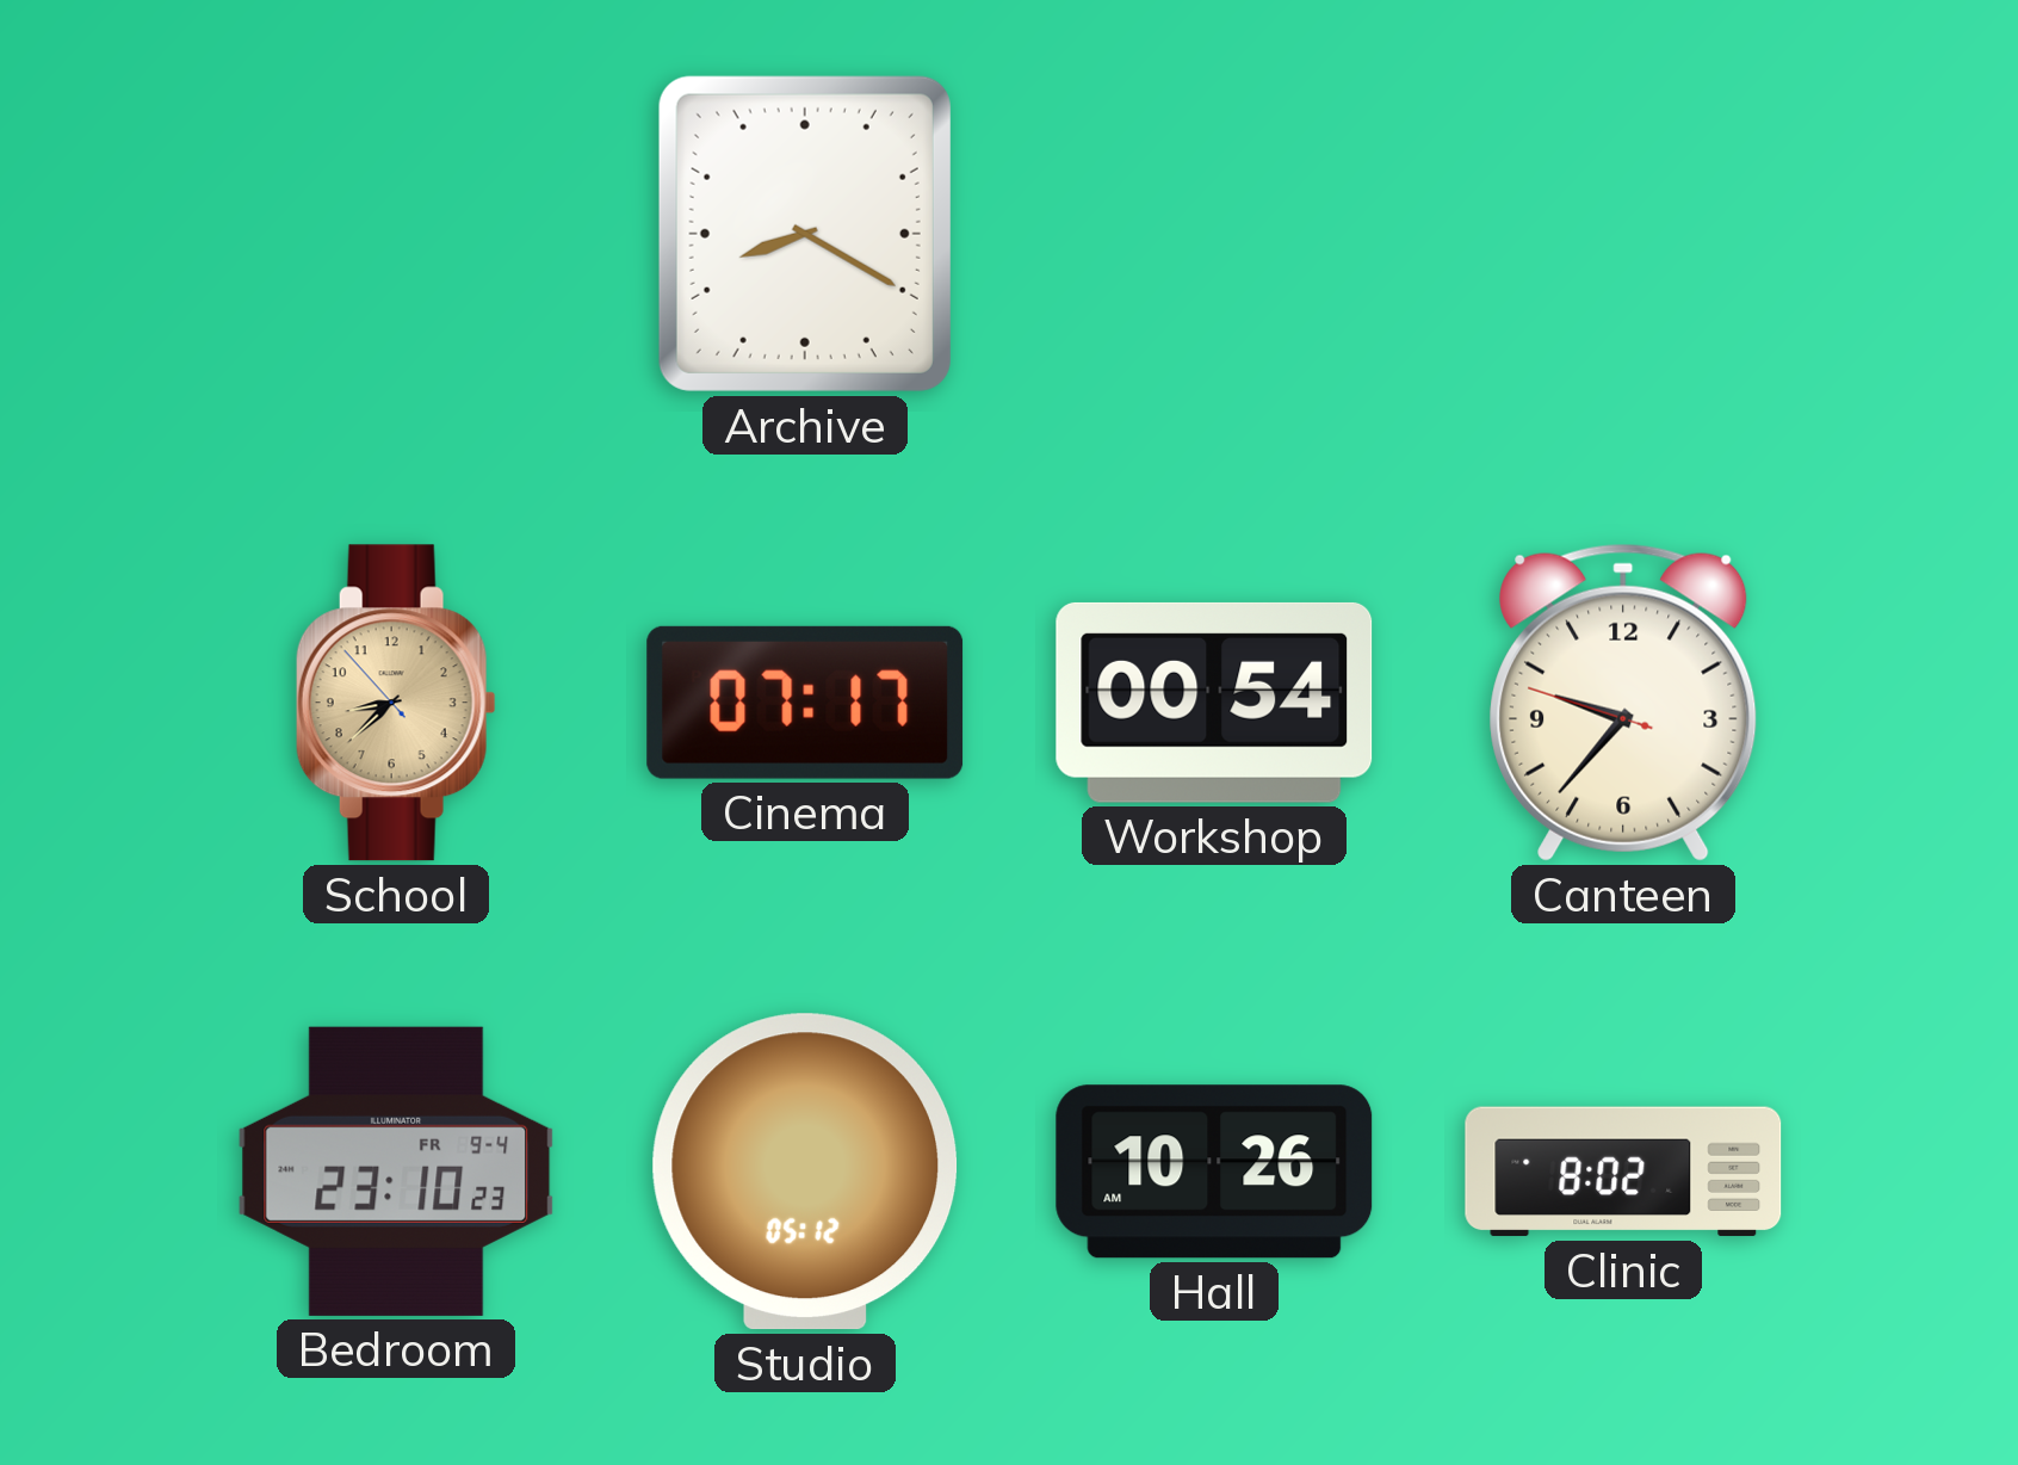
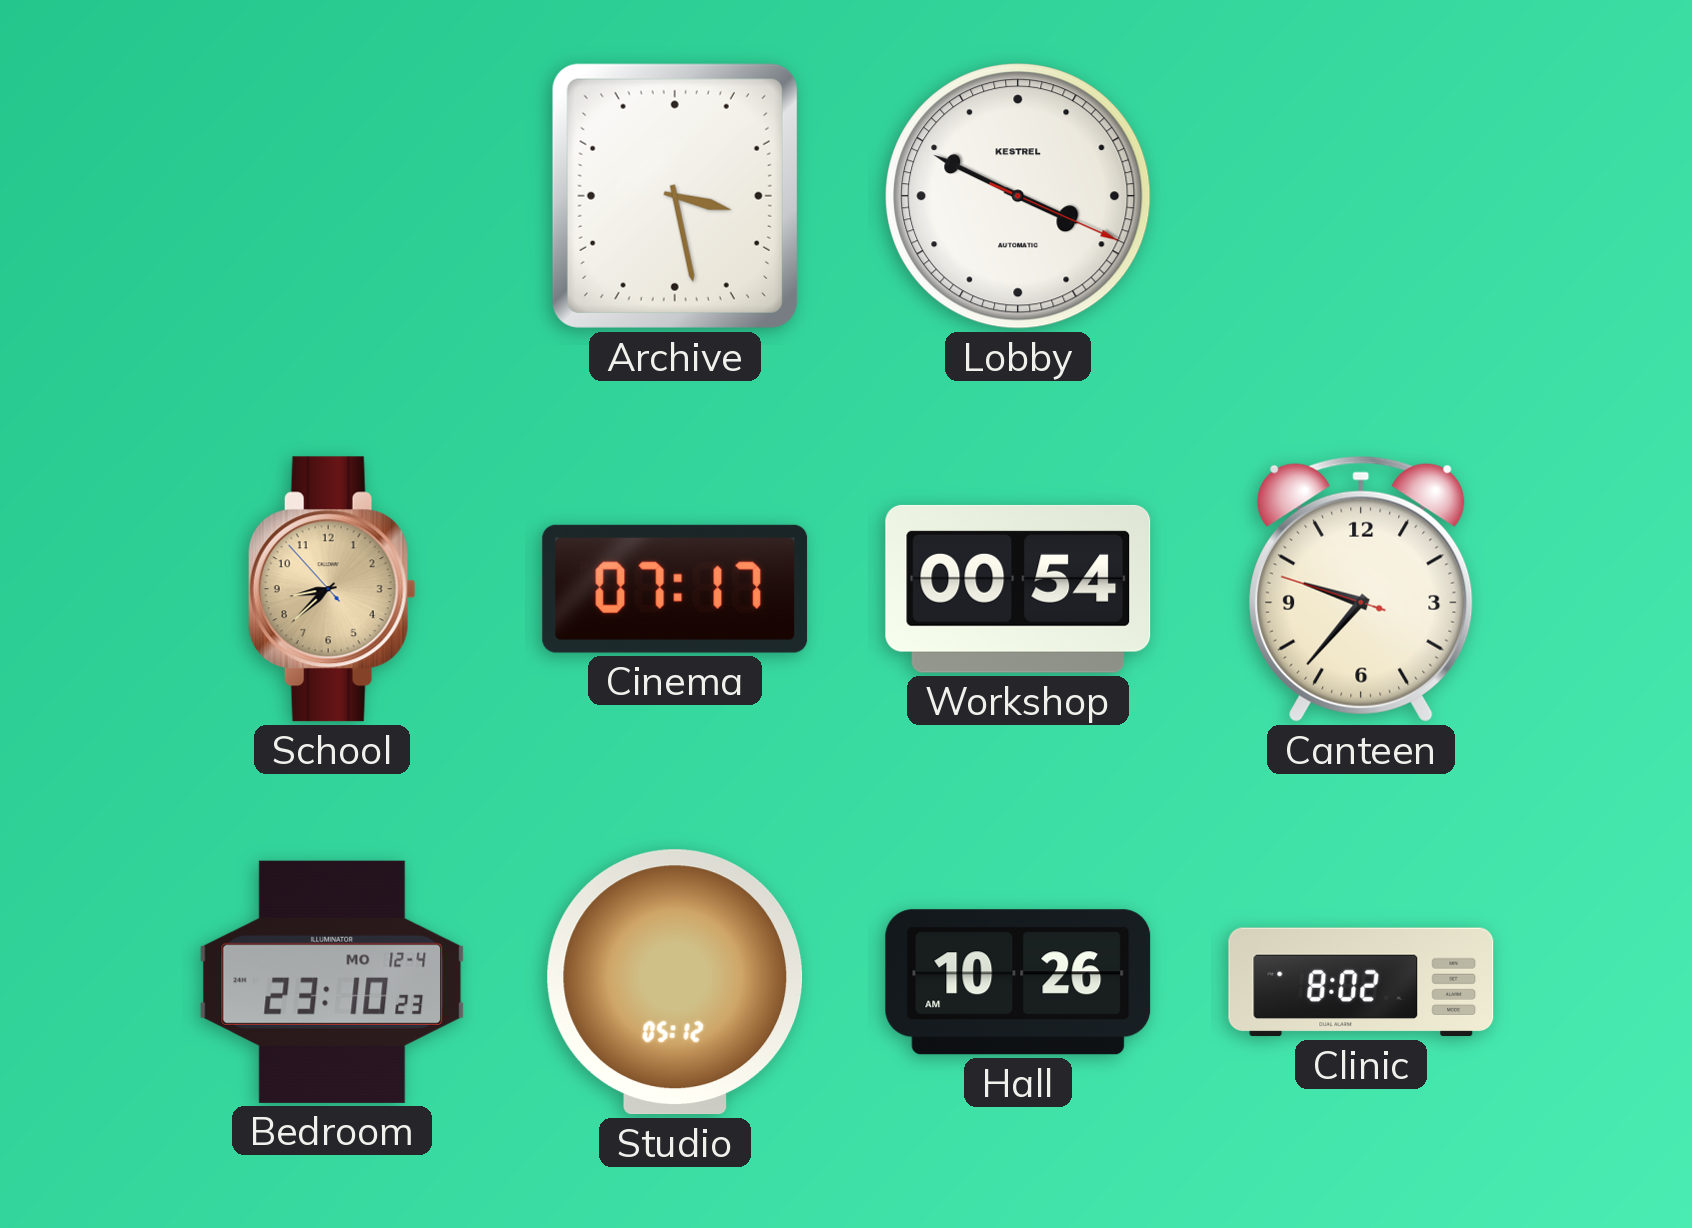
Archive: 8:20 -> 3:28
Lobby: none -> 3:49
Bedroom date: FR 9-4 -> MO 12-4
